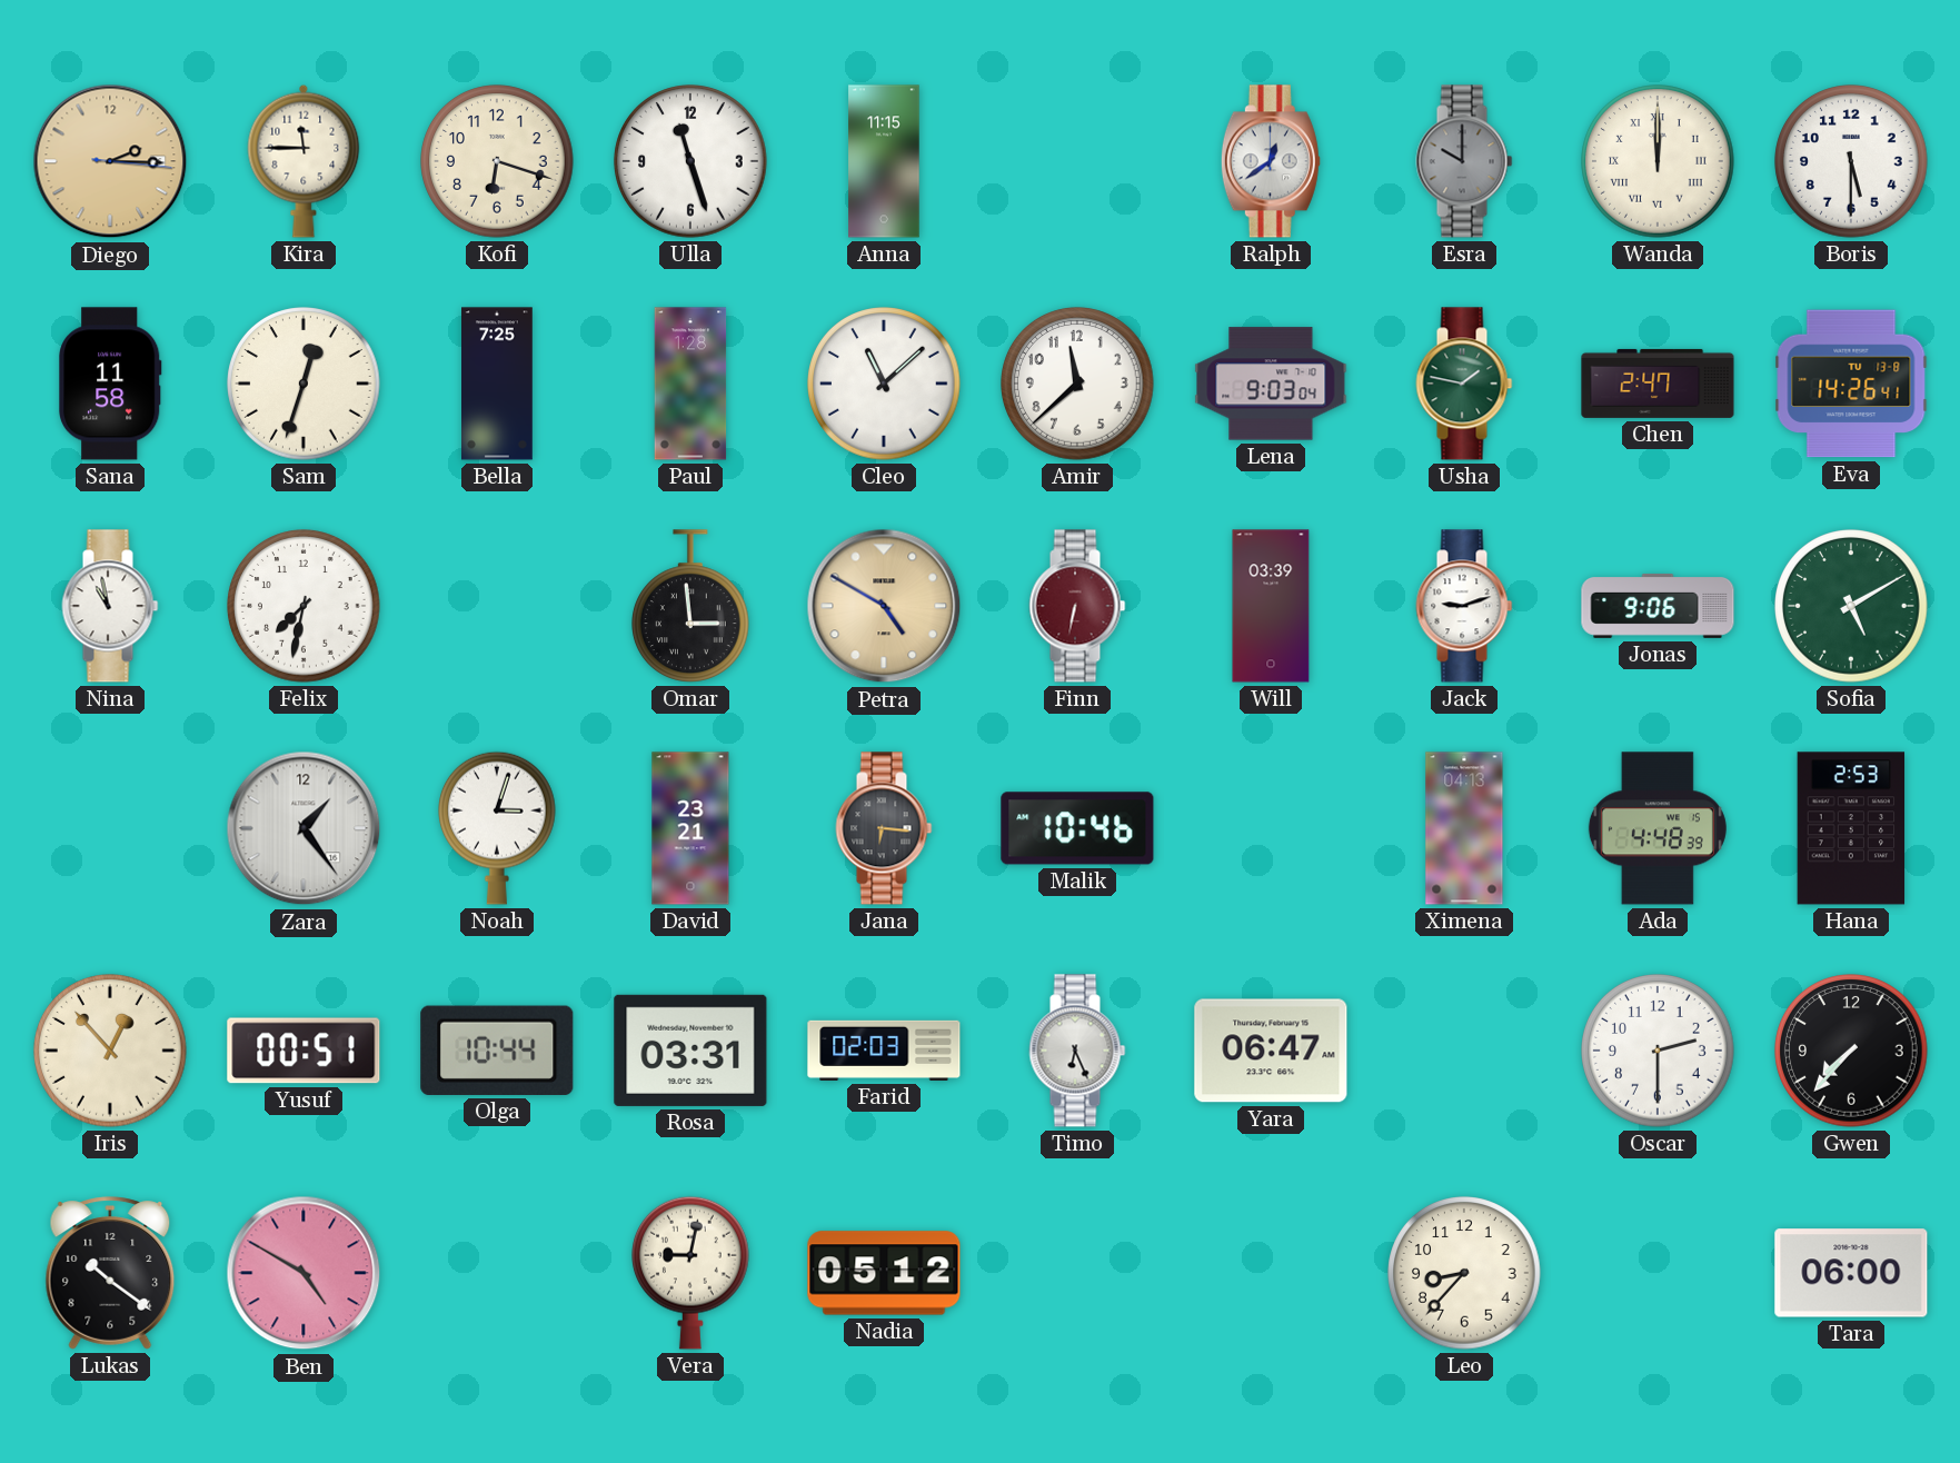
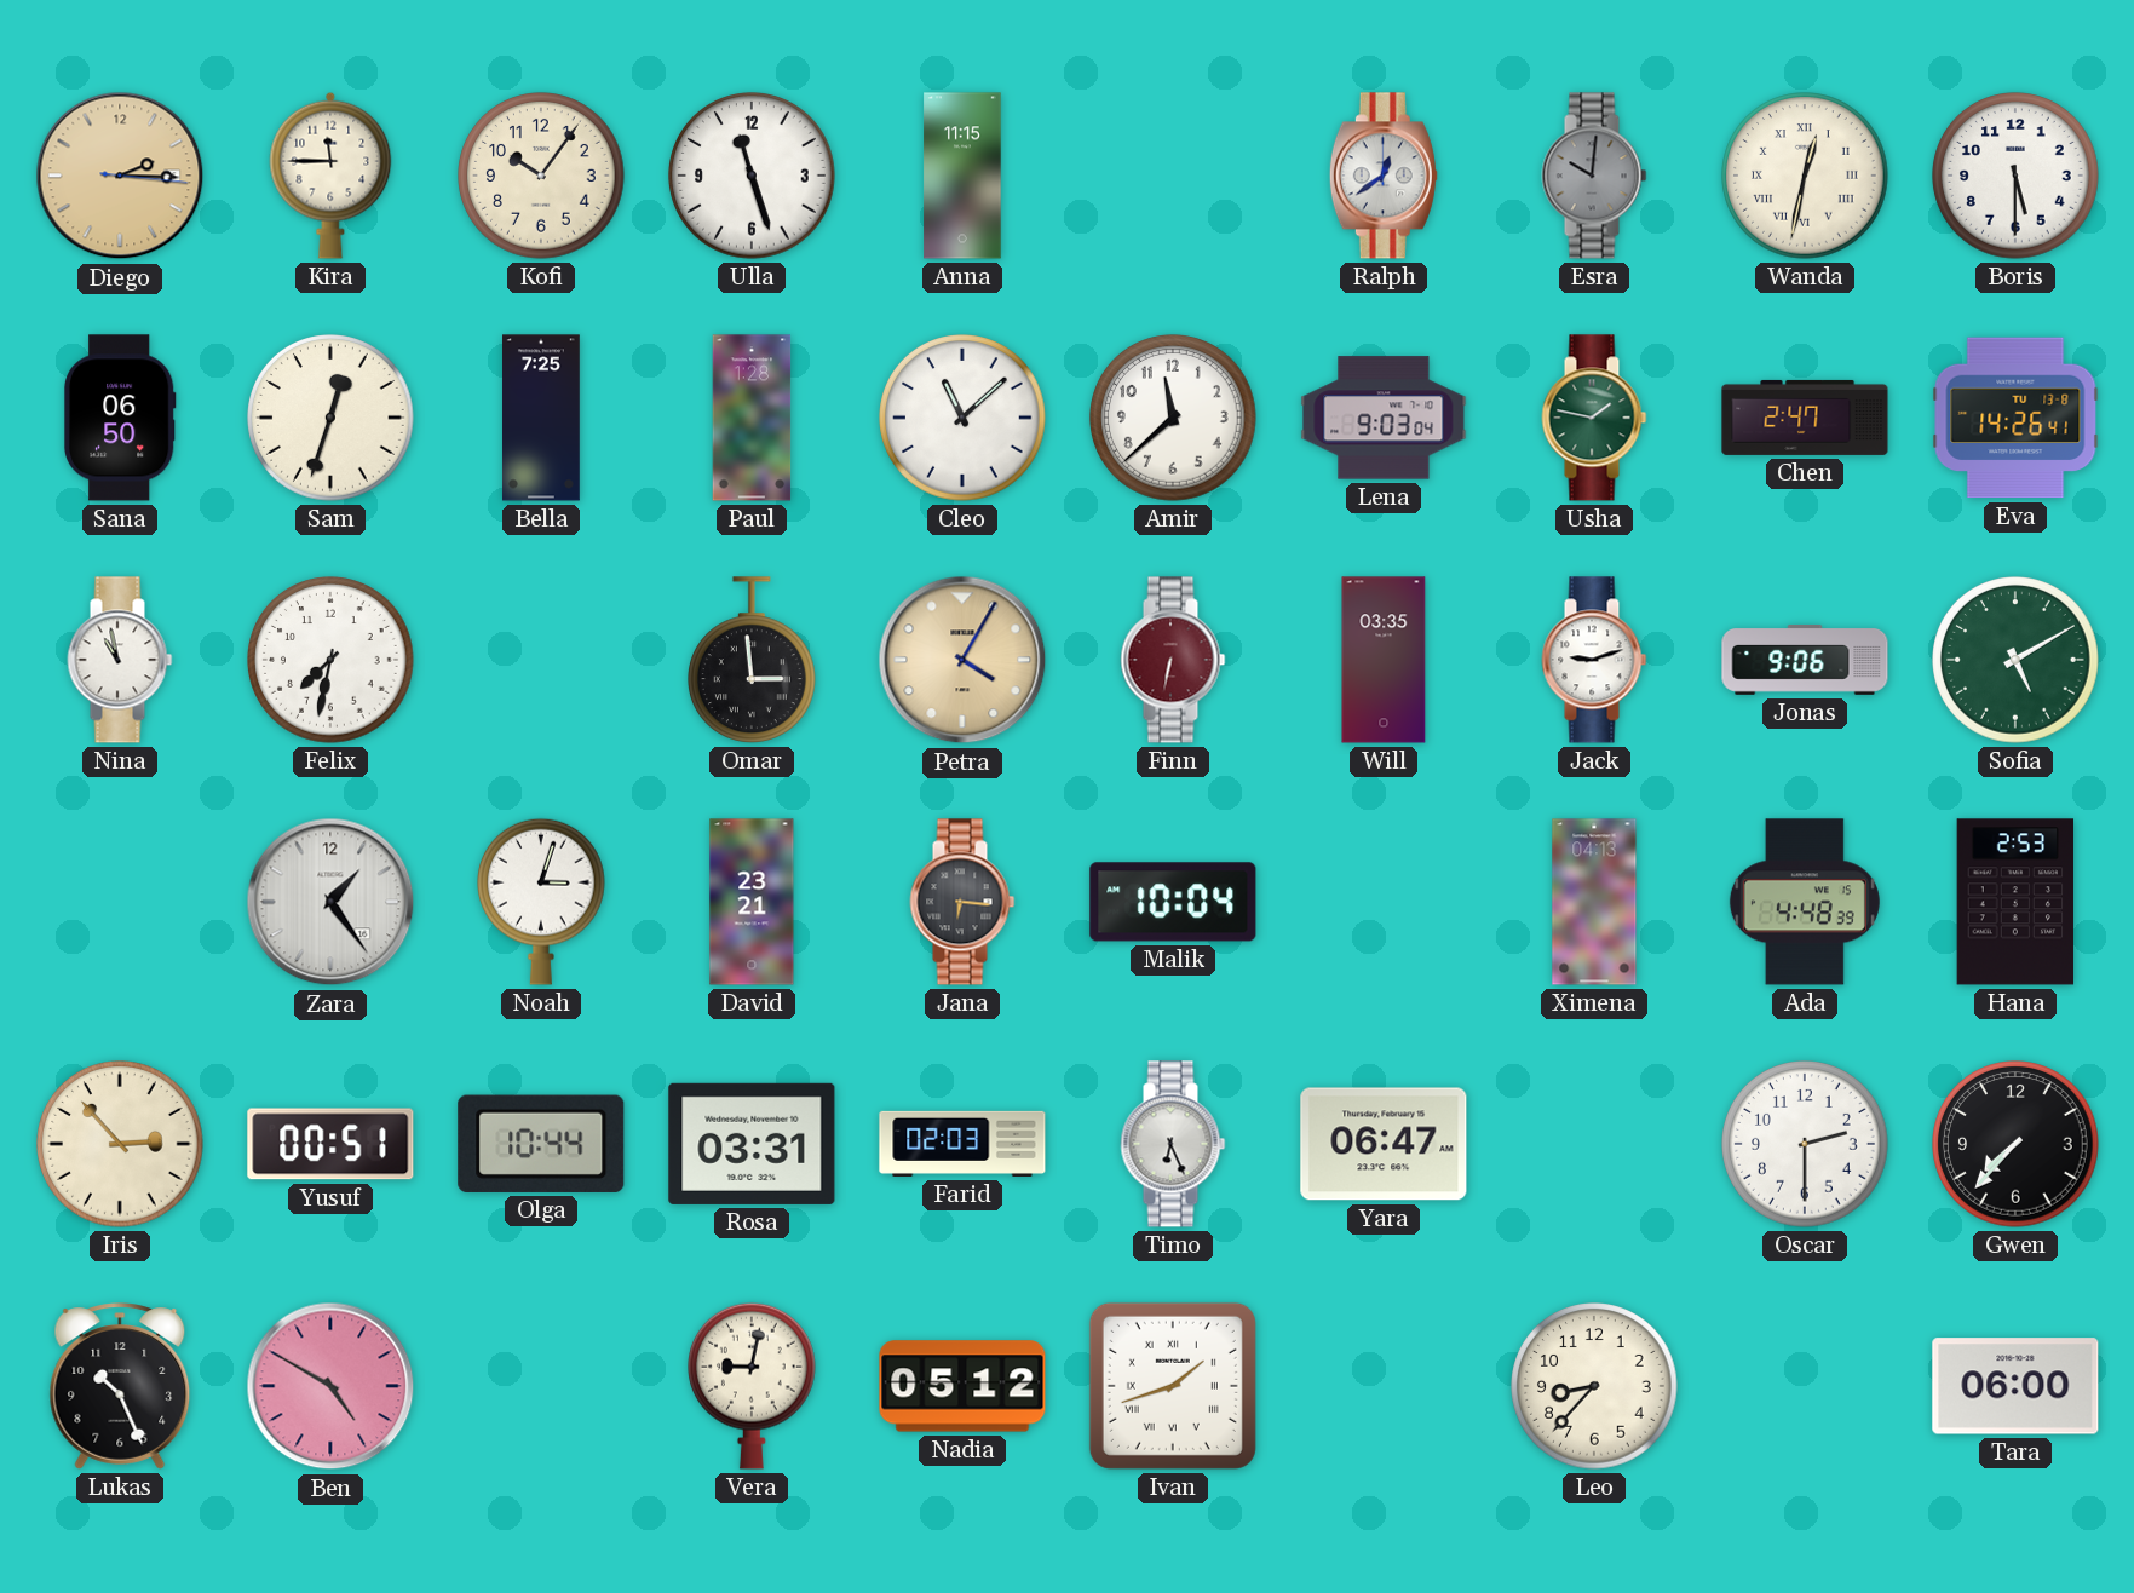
Kofi: 6:18 -> 10:06
Esra: 10:00 -> 10:01
Wanda: 12:00 -> 12:32
Sana: 11:58 -> 06:50
Petra: 4:50 -> 4:05
Will: 03:39 -> 03:35
Malik: 10:46 -> 10:04
Iris: 12:53 -> 2:53
Lukas: 10:21 -> 10:26
Ivan: none -> 1:42
